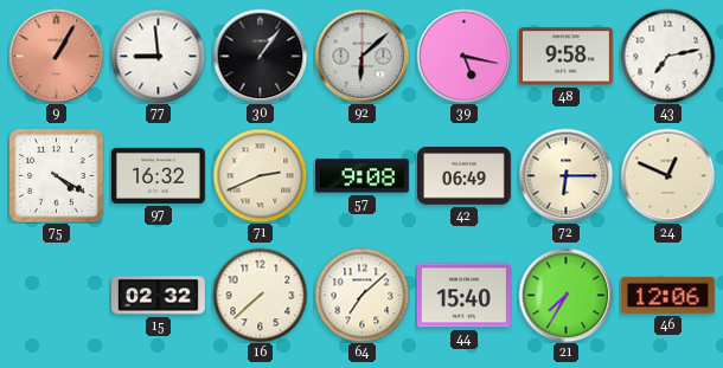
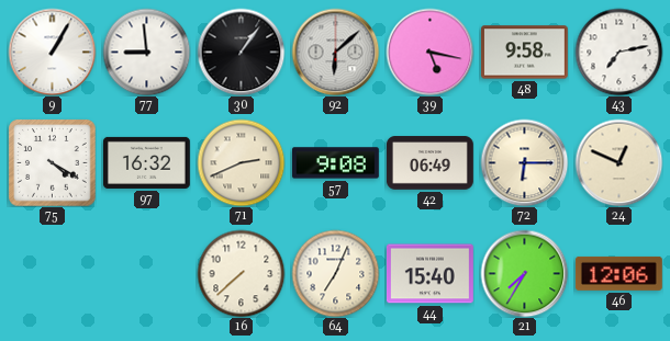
9 dial: salmon -> white
15: 02:32 -> none
64: 7:08 -> 7:04
